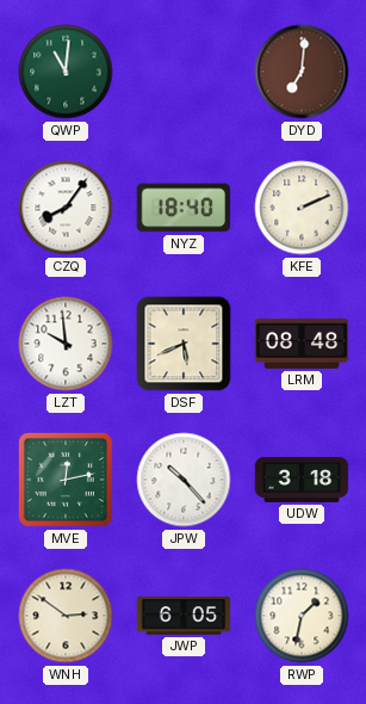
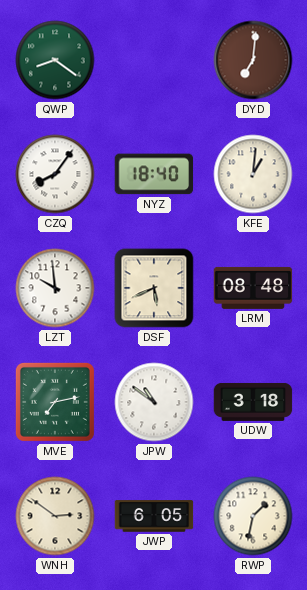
QWP: 11:01 -> 8:21
KFE: 2:11 -> 1:01
MVE: 12:13 -> 7:13
JPW: 10:23 -> 10:51
